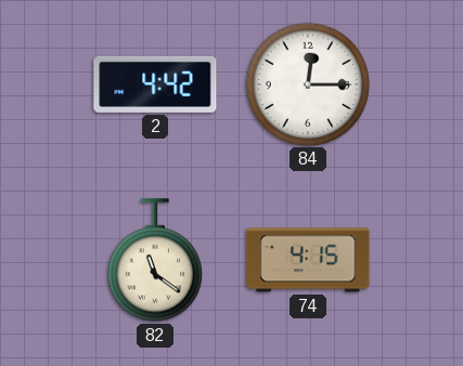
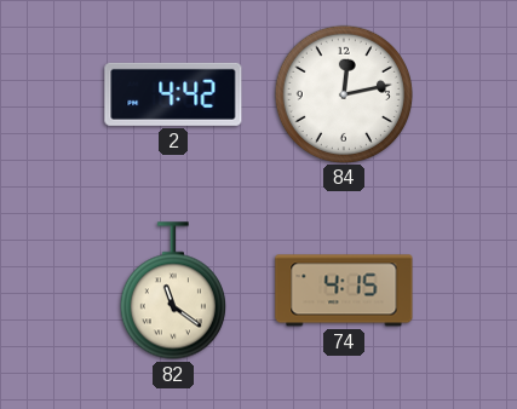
84: 12:15 -> 12:13
